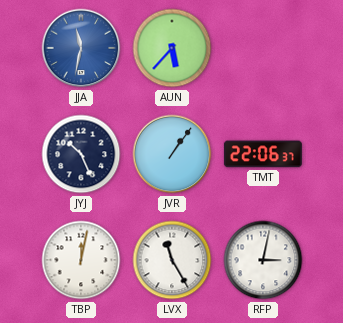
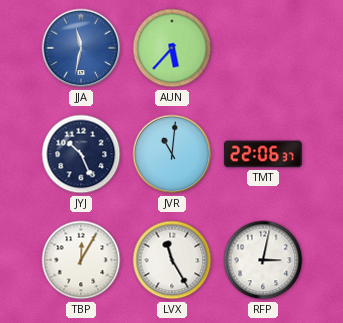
JVR: 1:06 -> 11:01
TBP: 12:02 -> 12:05
